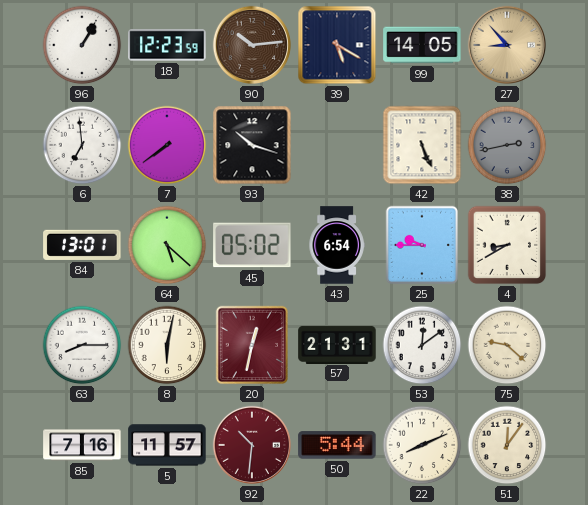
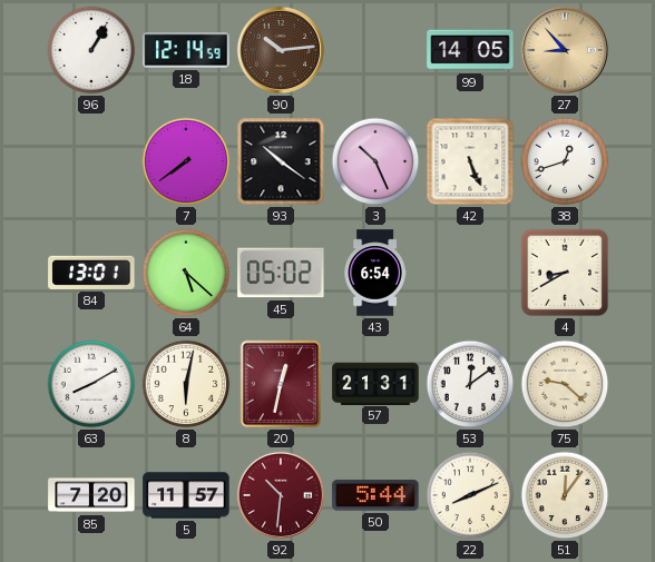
18: 12:23 -> 12:14
39: 5:20 -> none
6: 6:59 -> none
93: 10:18 -> 10:21
3: none -> 10:26
38: 2:43 -> 12:42
38 dial: grey -> white
25: 9:45 -> none
63: 8:15 -> 8:10
85: 7:16 -> 7:20
